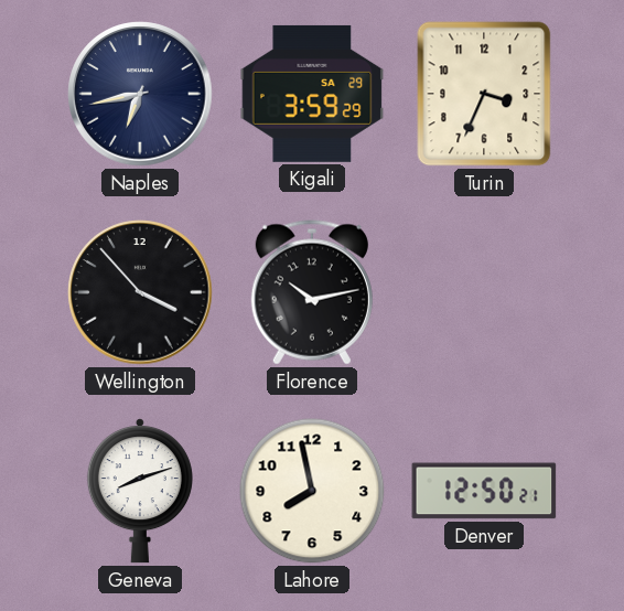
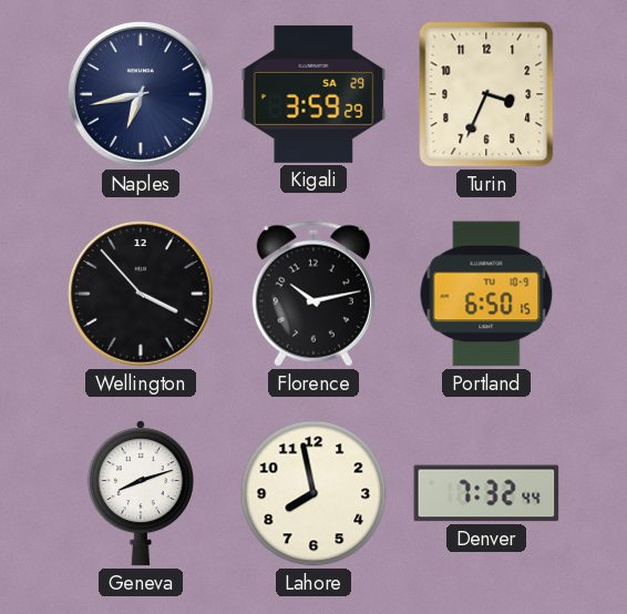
Portland: none -> 6:50
Denver: 12:50 -> 7:32
